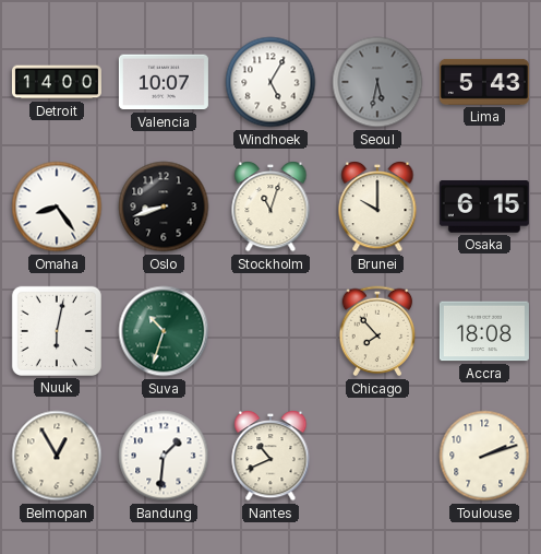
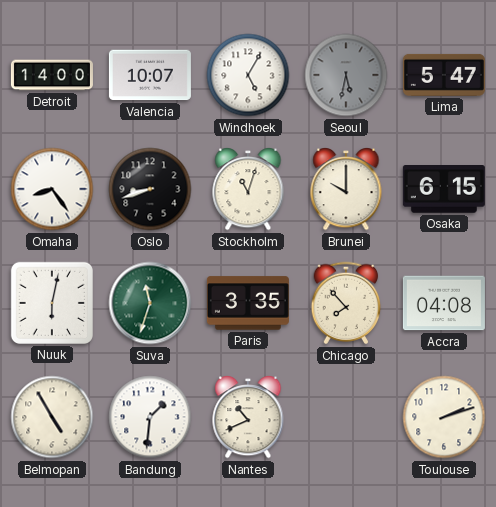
Lima: 5:43 -> 5:47
Suva: 10:33 -> 11:33
Paris: none -> 3:35
Accra: 18:08 -> 04:08
Belmopan: 12:55 -> 4:55
